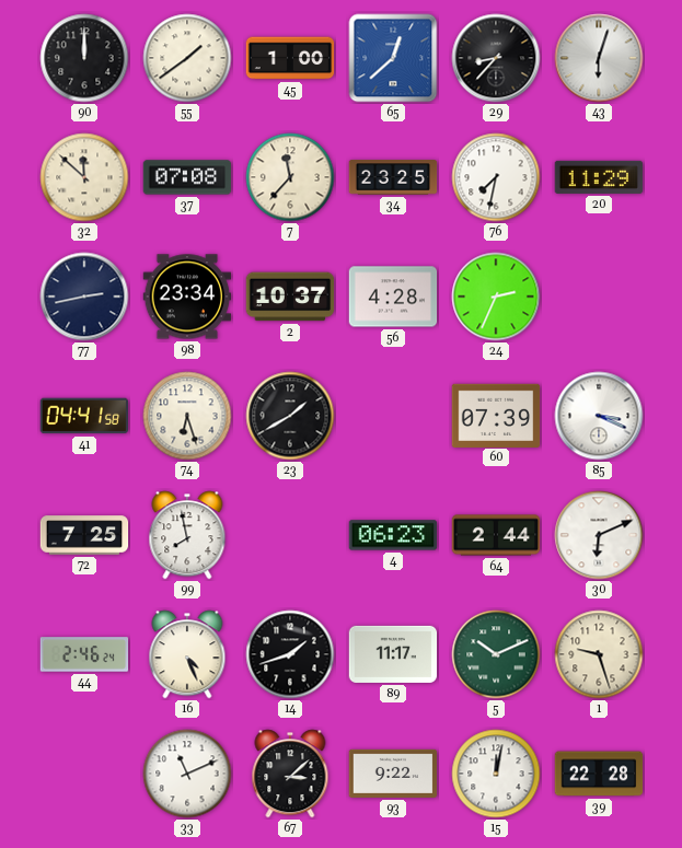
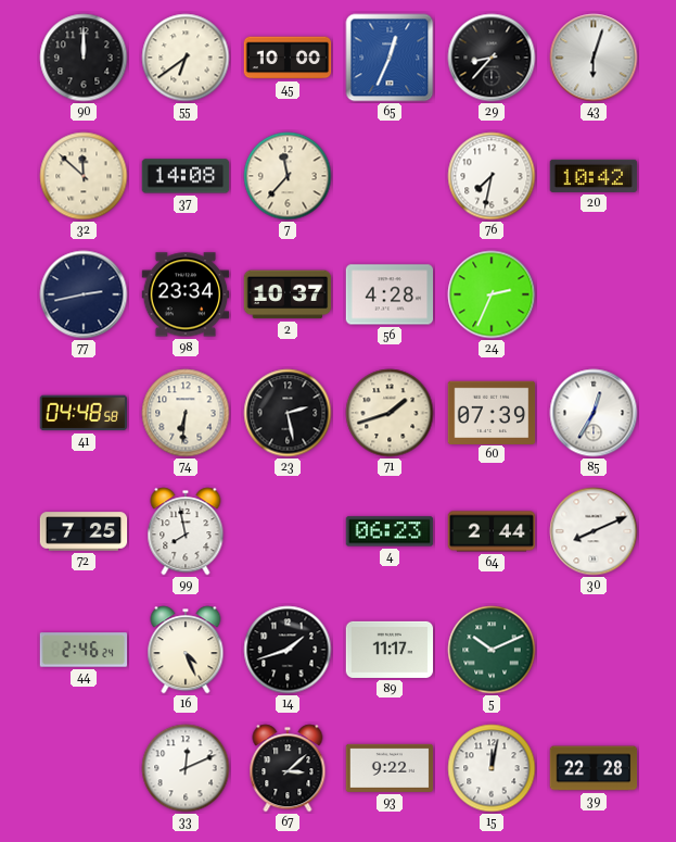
55: 1:39 -> 6:39
45: 1:00 -> 10:00
65: 12:38 -> 12:34
37: 07:08 -> 14:08
34: 23:25 -> none
20: 11:29 -> 10:42
41: 04:41 -> 04:48
74: 6:27 -> 6:31
23: 1:40 -> 2:28
71: none -> 1:42
85: 3:19 -> 12:35
30: 6:11 -> 8:11
1: 9:27 -> none
33: 11:11 -> 12:11
